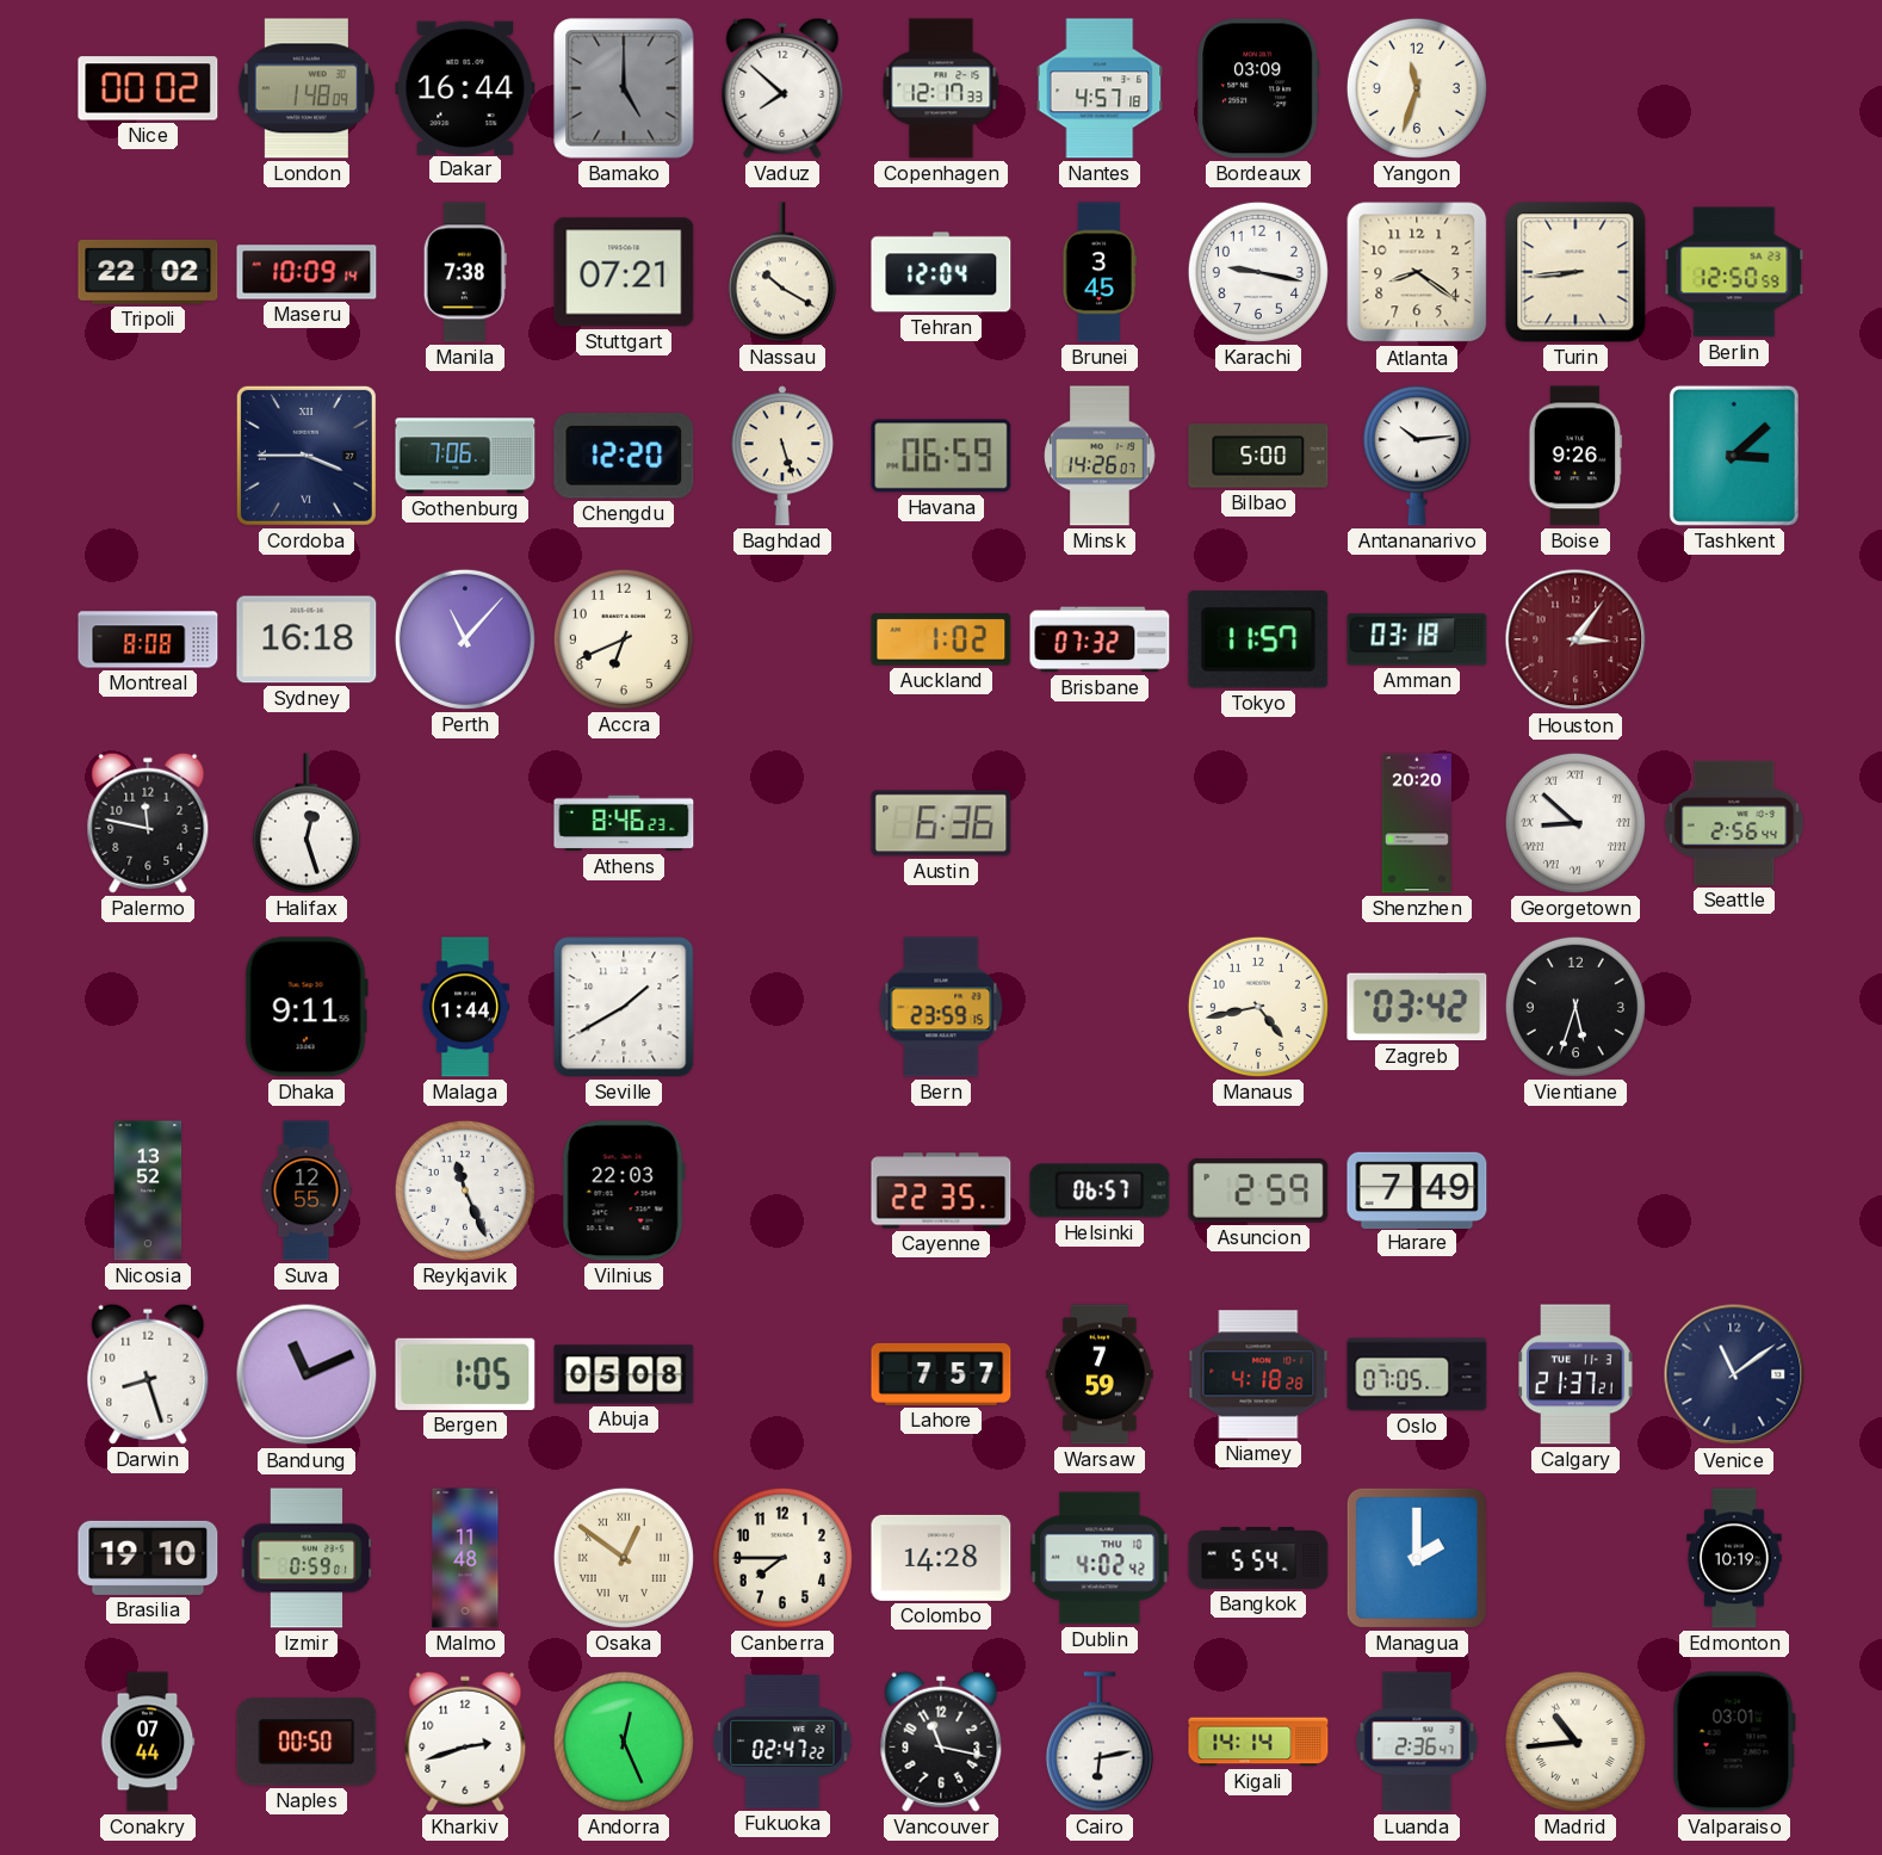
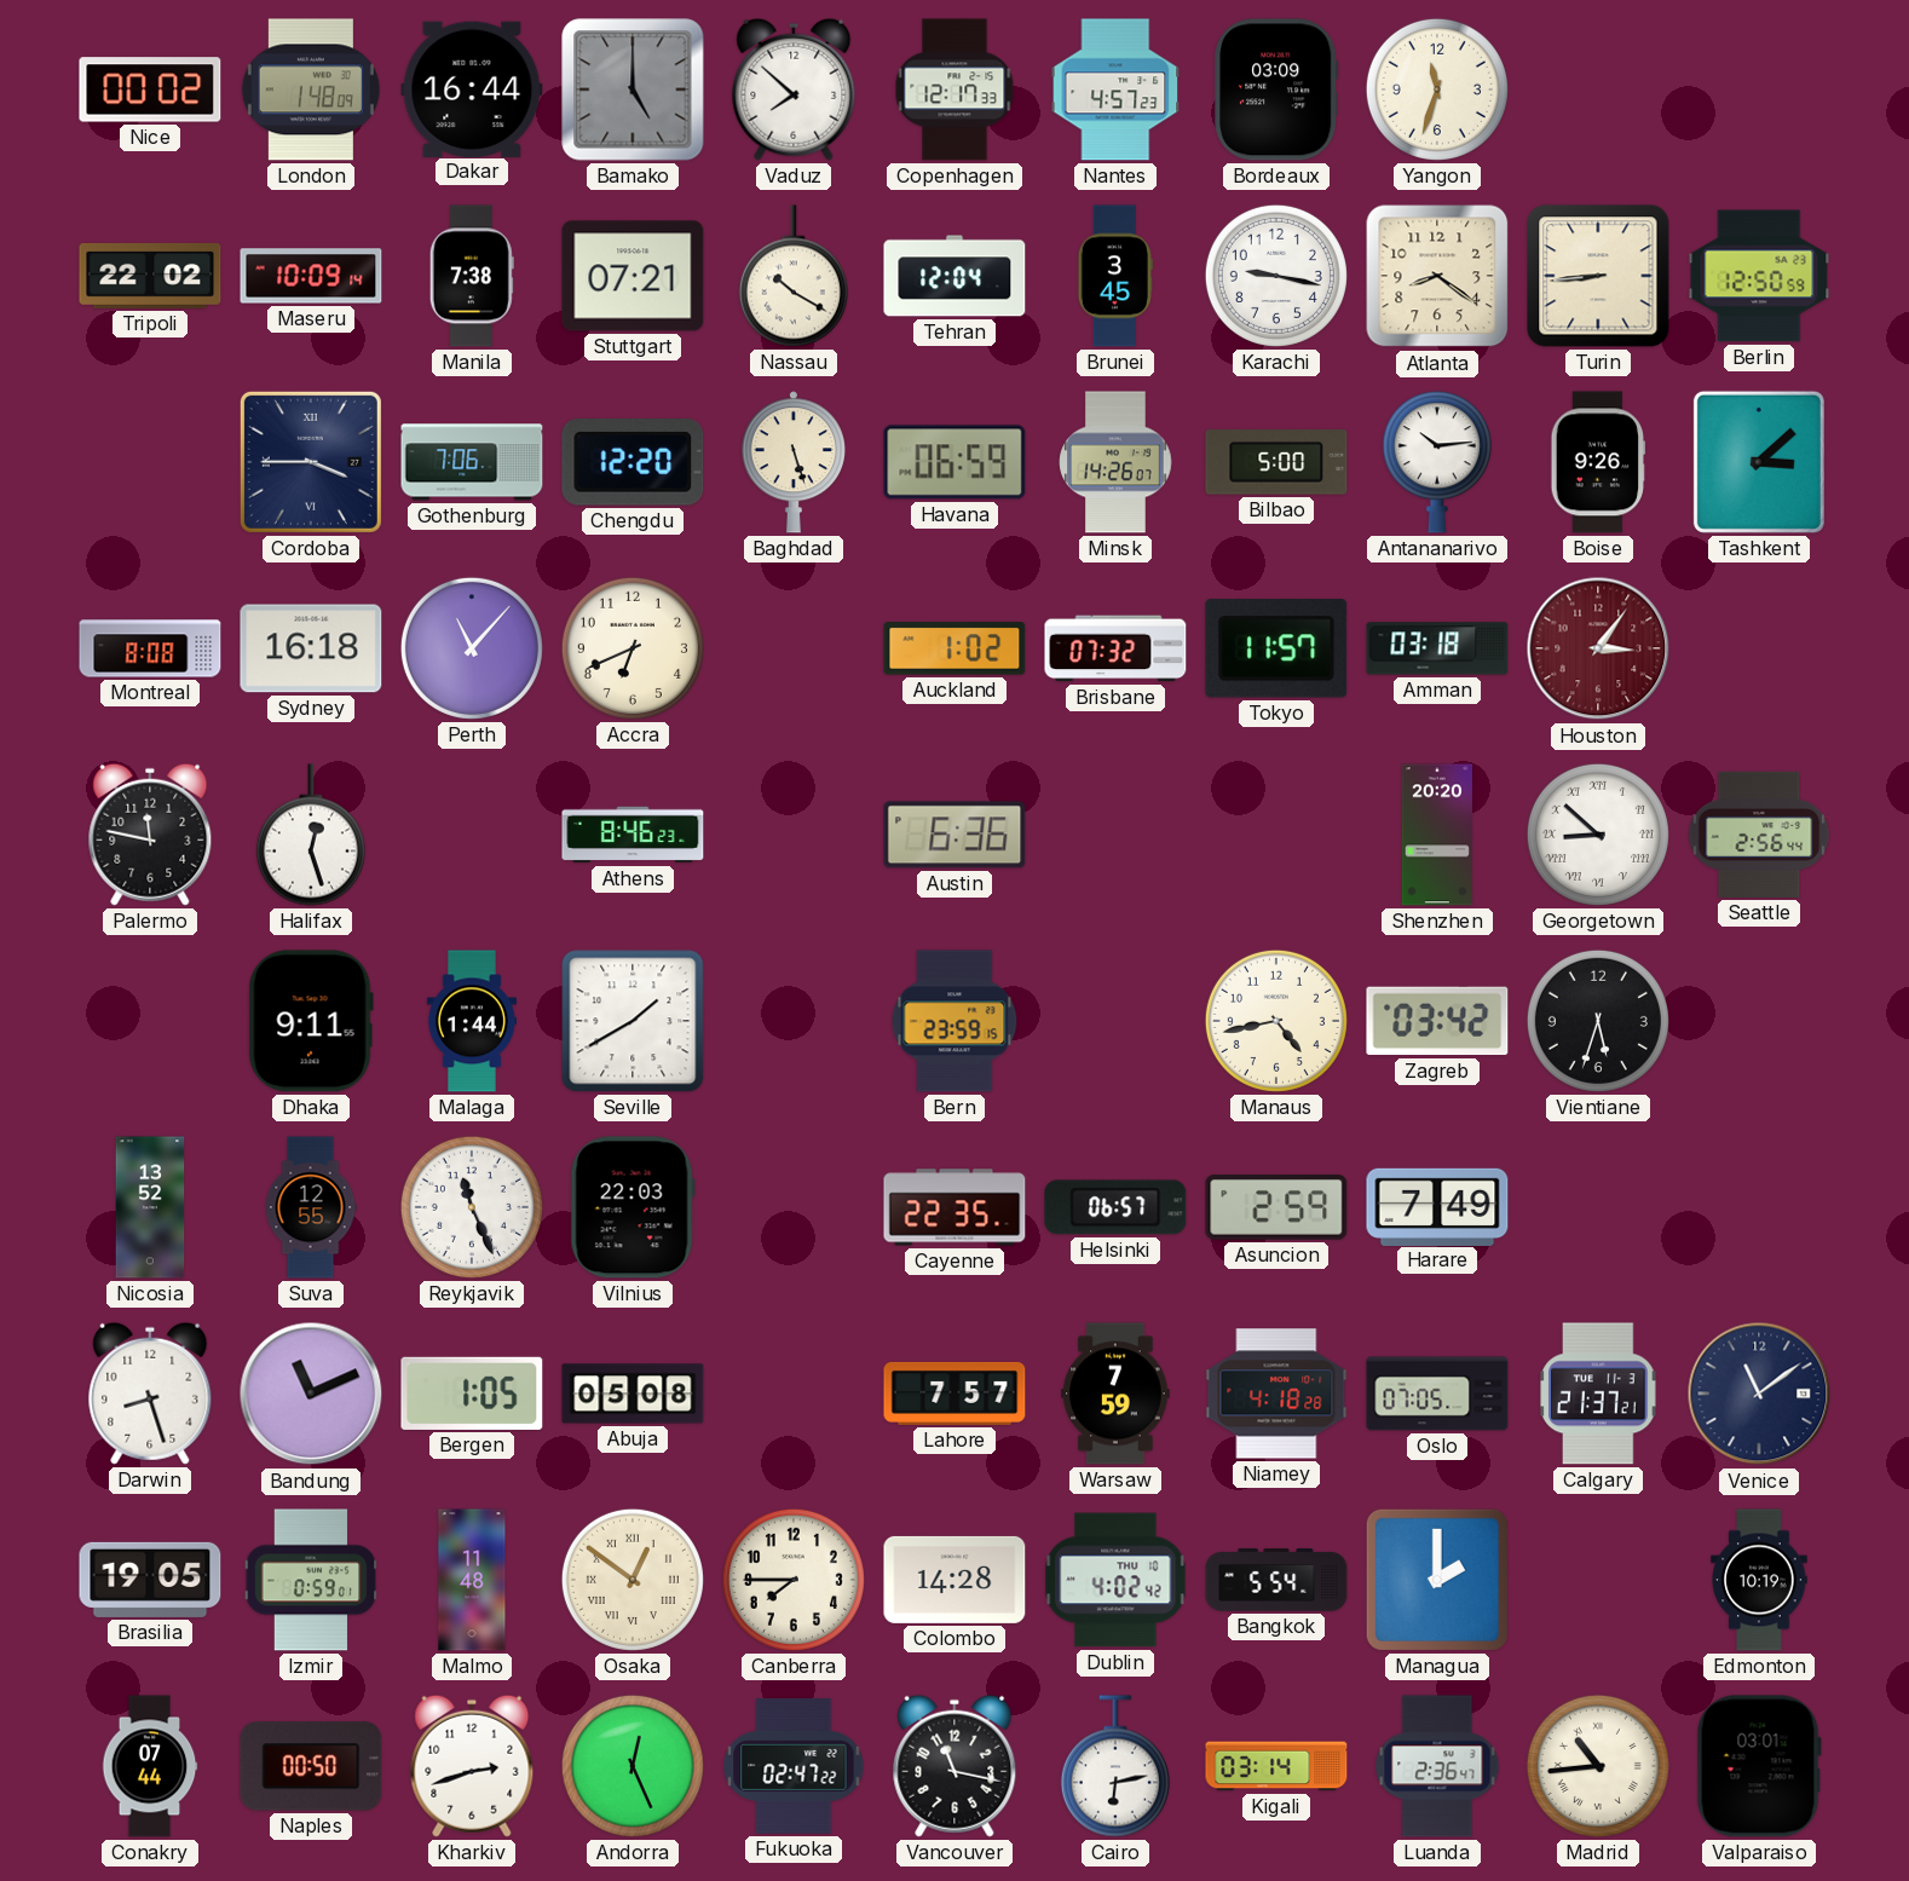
Nantes: 4:57:18 -> 4:57:23
Brasilia: 19:10 -> 19:05
Kigali: 14:14 -> 03:14
